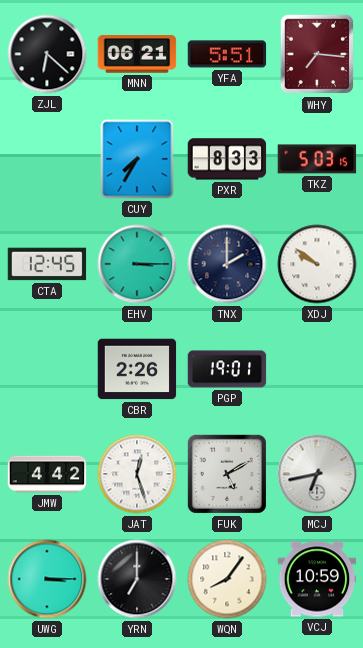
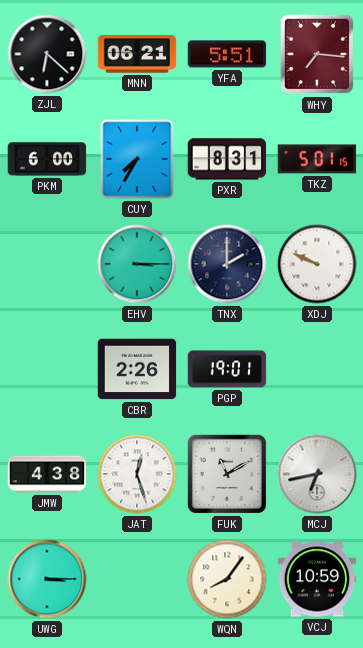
PKM: none -> 6:00
PXR: 8:33 -> 8:31
TKZ: 5:03 -> 5:01
CTA: 12:45 -> none
XDJ: 9:51 -> 9:49
JMW: 4:42 -> 4:38
FUK: 5:10 -> 11:10
YRN: 7:00 -> none
